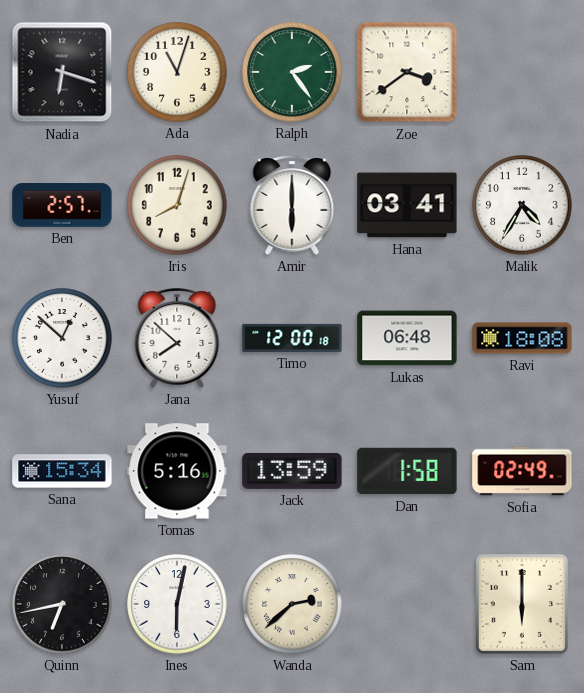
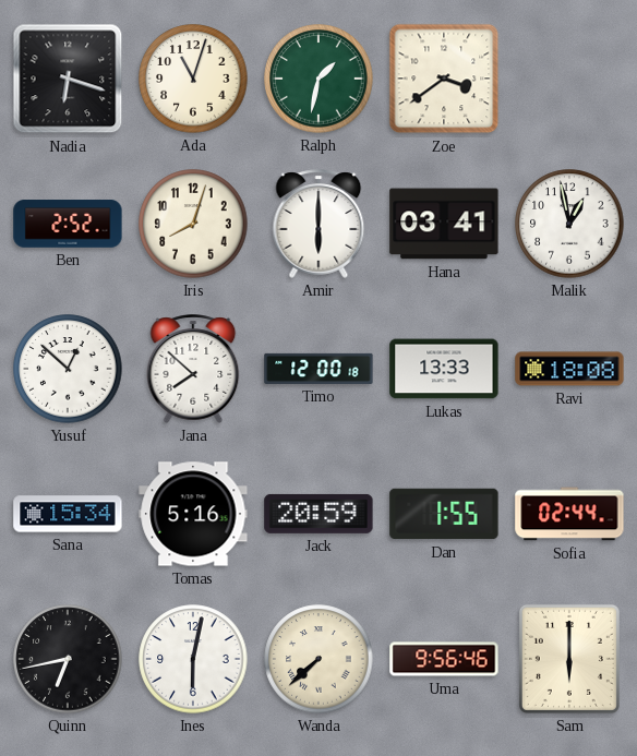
Ralph: 2:24 -> 1:32
Ben: 2:57 -> 2:52
Malik: 4:35 -> 12:58
Lukas: 06:48 -> 13:33
Jack: 13:59 -> 20:59
Dan: 1:58 -> 1:55
Sofia: 02:49 -> 02:44
Wanda: 2:38 -> 7:38
Uma: none -> 9:56
